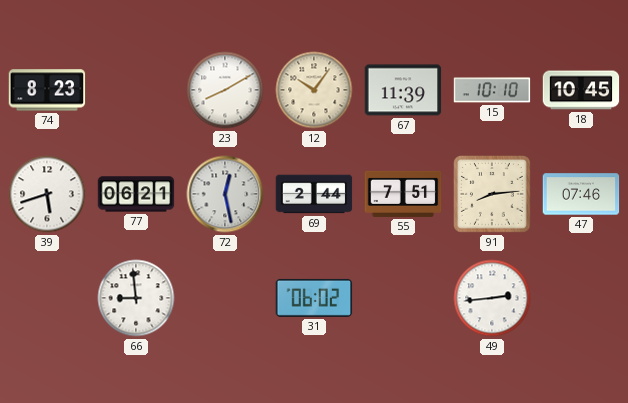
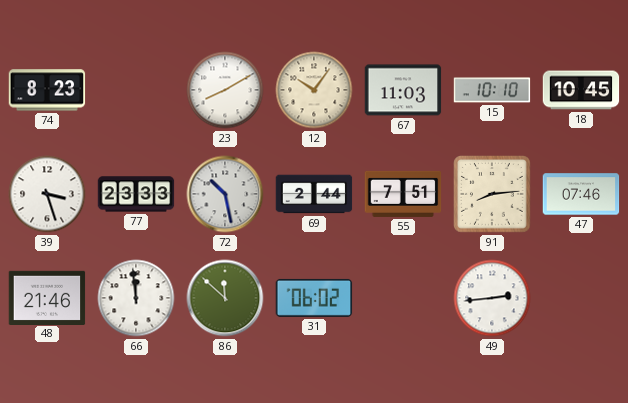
67: 11:39 -> 11:03
39: 5:42 -> 3:27
77: 06:21 -> 23:33
72: 12:28 -> 10:28
48: none -> 21:46
66: 8:59 -> 11:59
86: none -> 11:52
